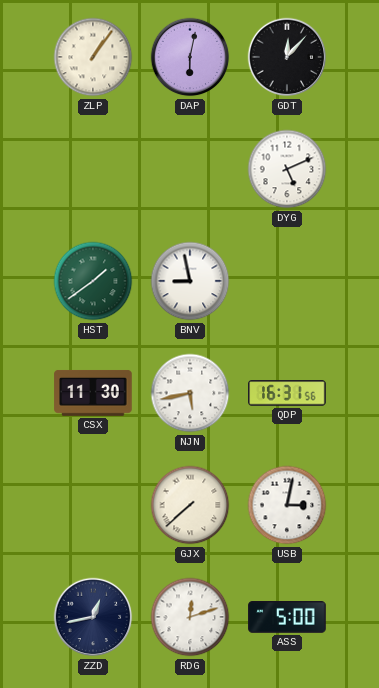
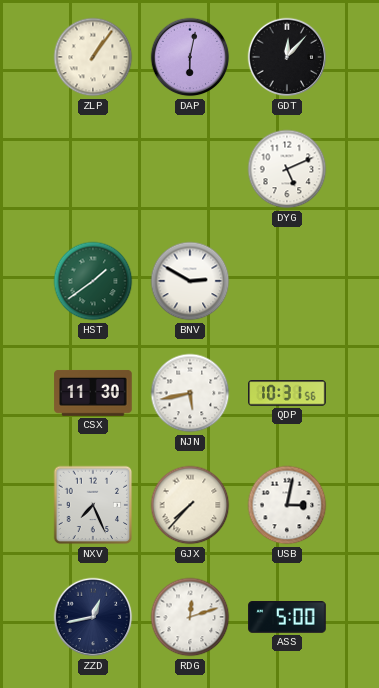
BNV: 8:58 -> 2:50
QDP: 16:31 -> 10:31
NXV: none -> 7:26
GJX: 7:38 -> 7:37
